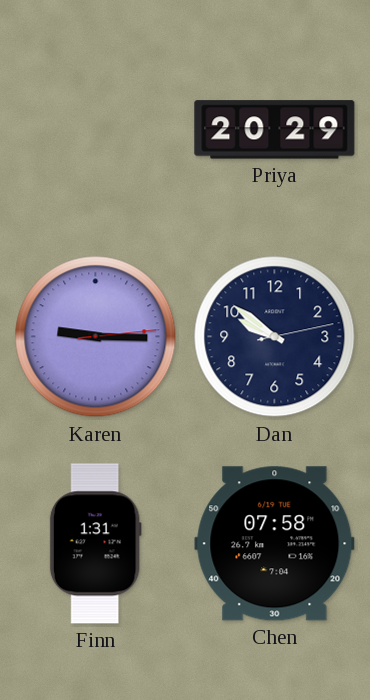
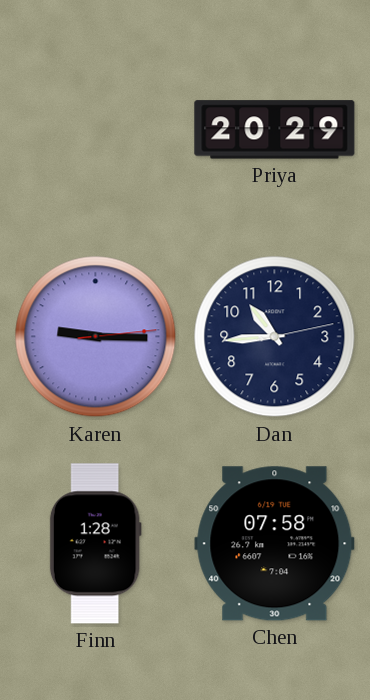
Dan: 9:51 -> 10:44
Finn: 1:31 -> 1:28
